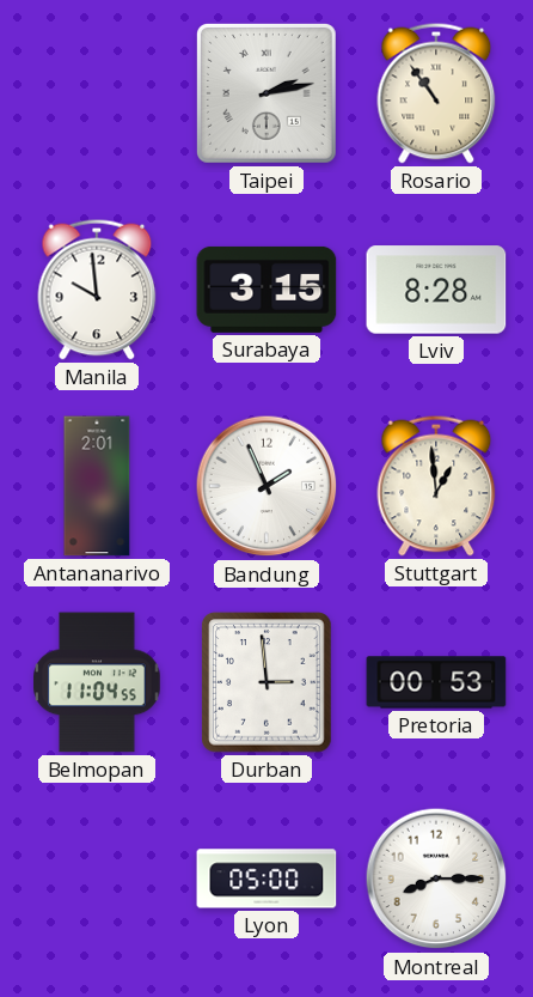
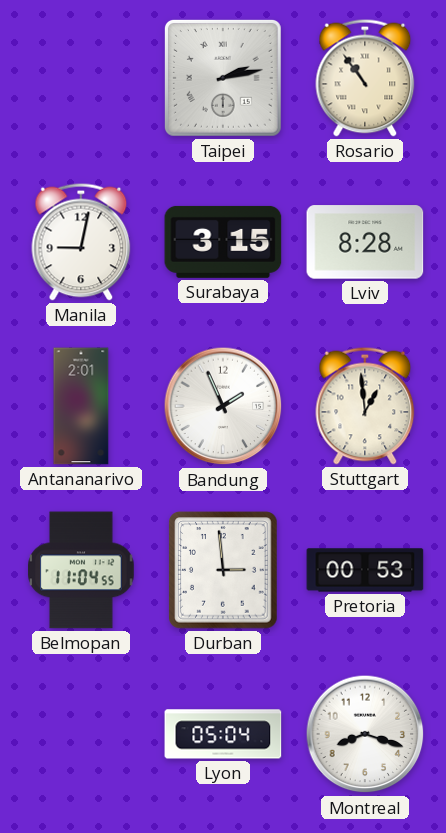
Manila: 9:59 -> 9:02
Lyon: 05:00 -> 05:04
Montreal: 8:15 -> 8:18
